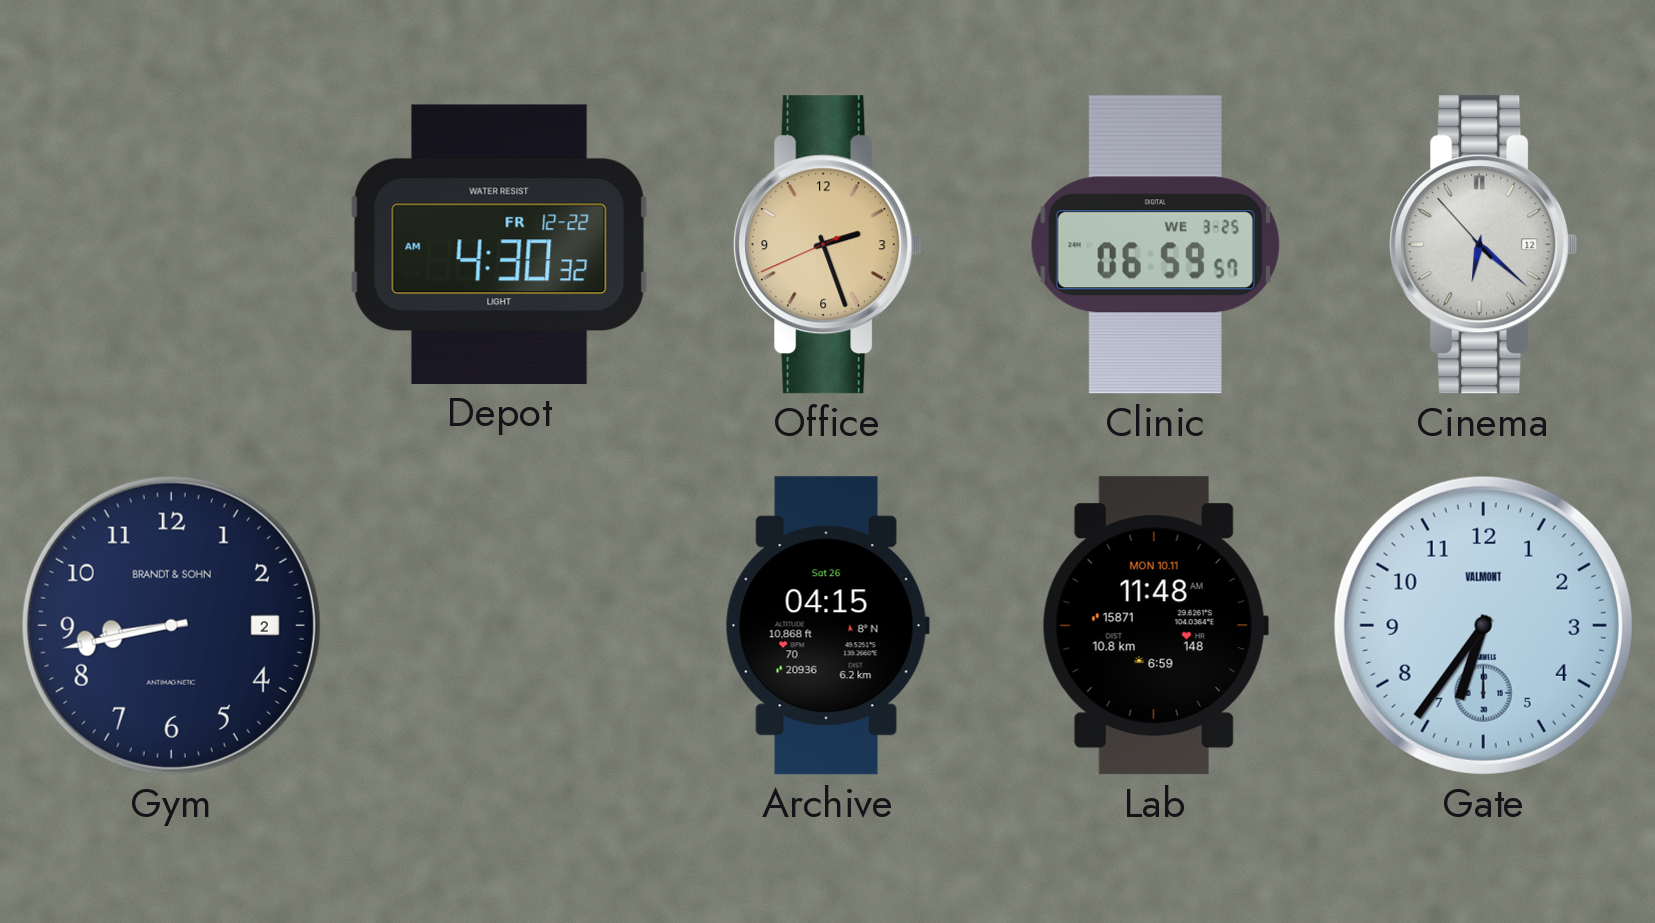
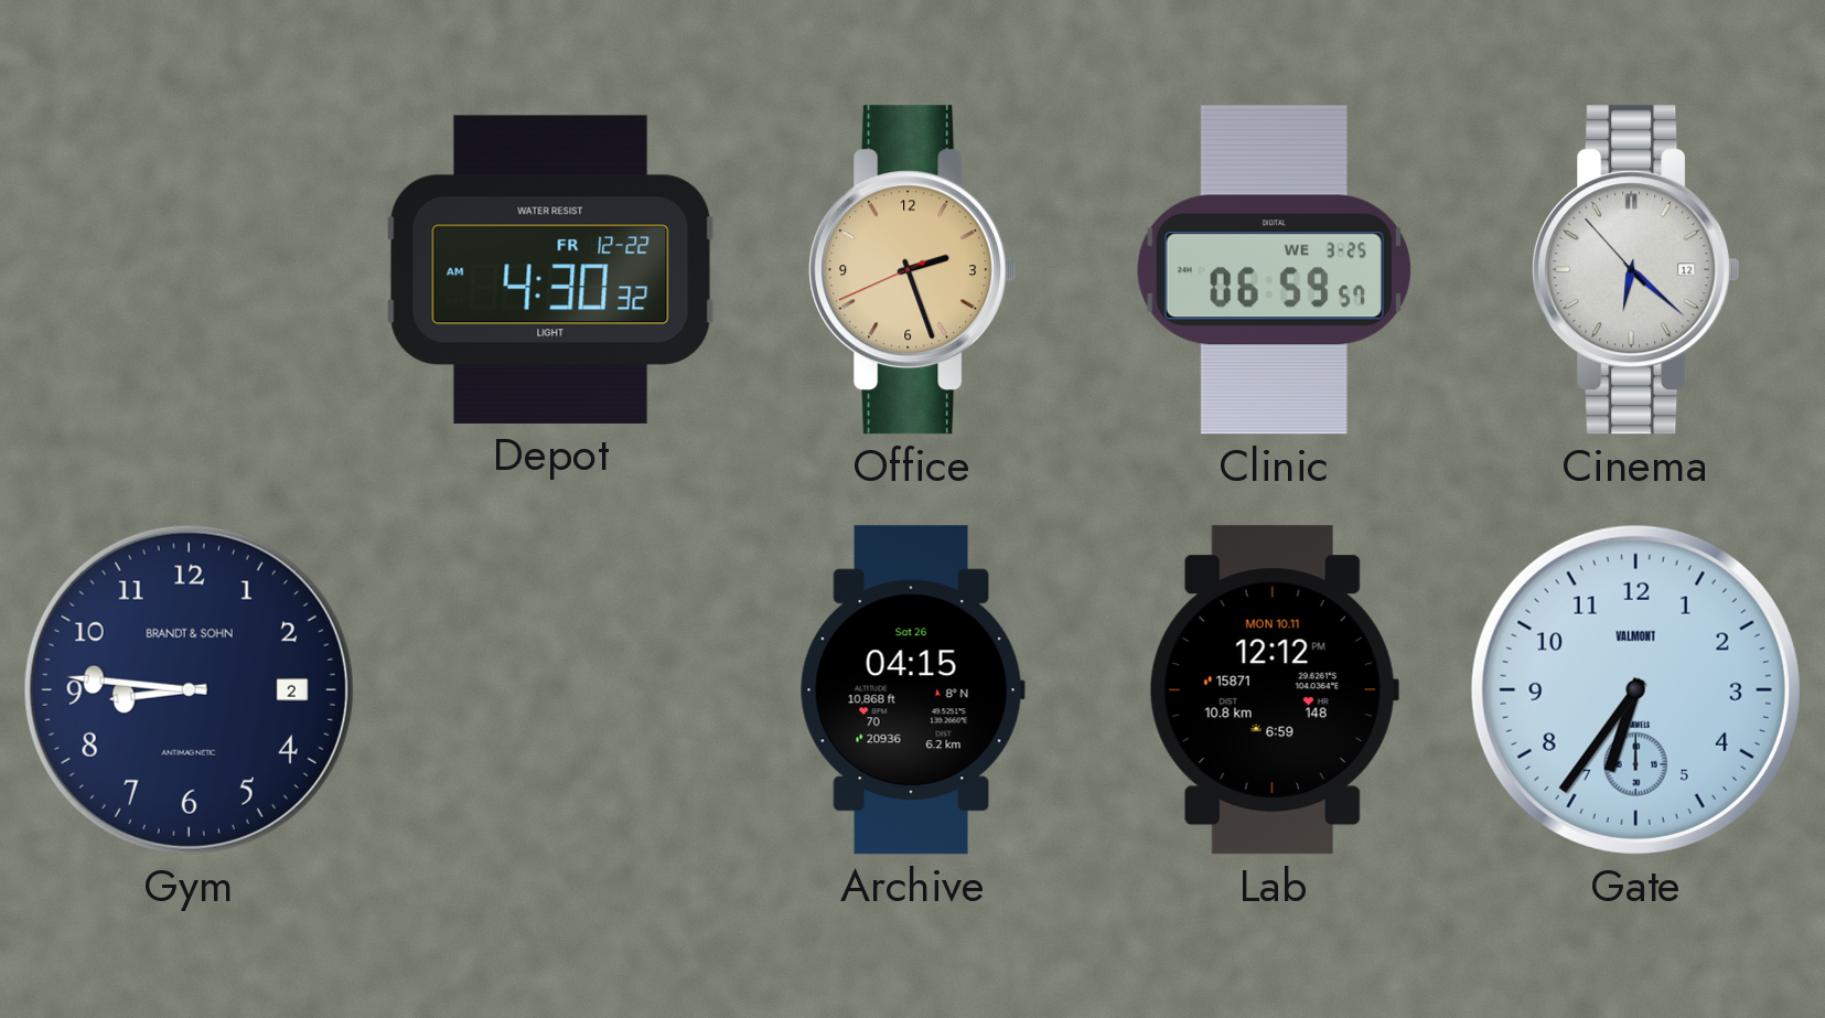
Gym: 8:43 -> 8:46
Lab: 11:48 -> 12:12
